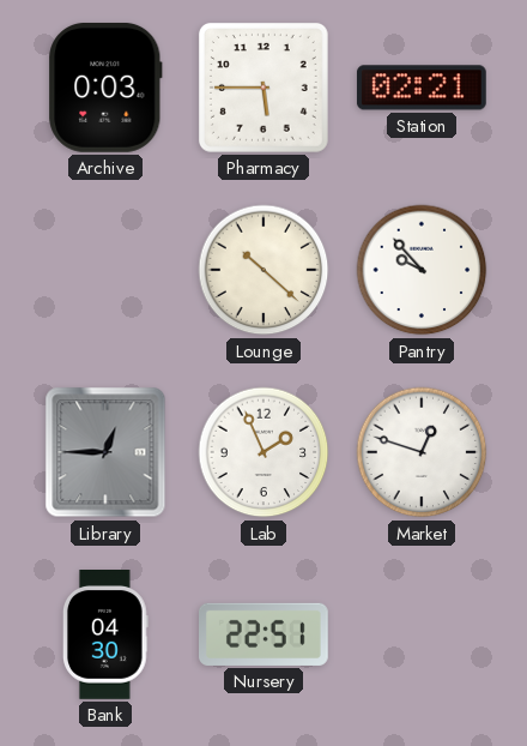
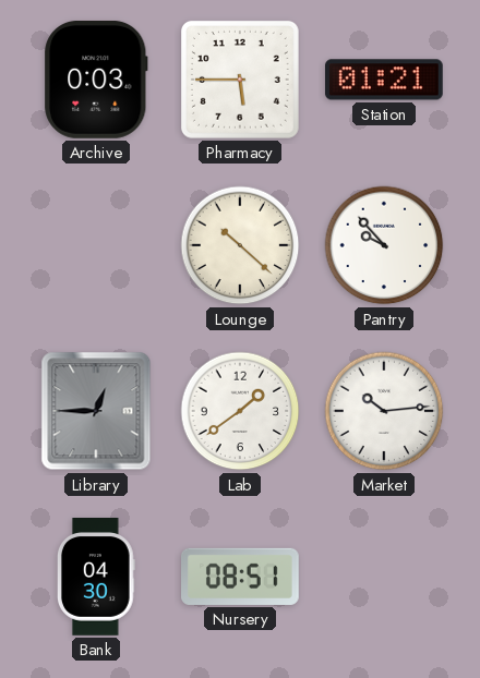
Station: 02:21 -> 01:21
Lab: 1:56 -> 1:39
Market: 12:48 -> 10:14
Nursery: 22:51 -> 08:51
